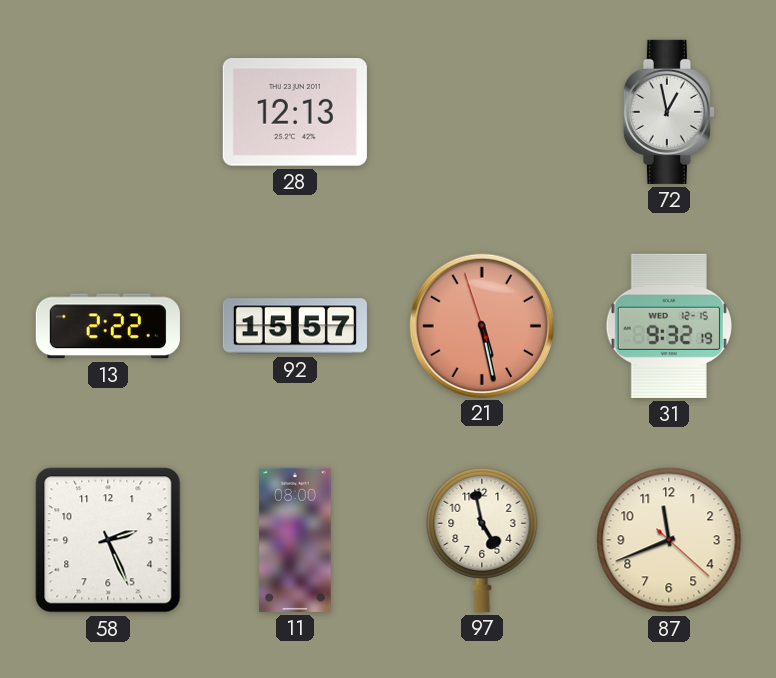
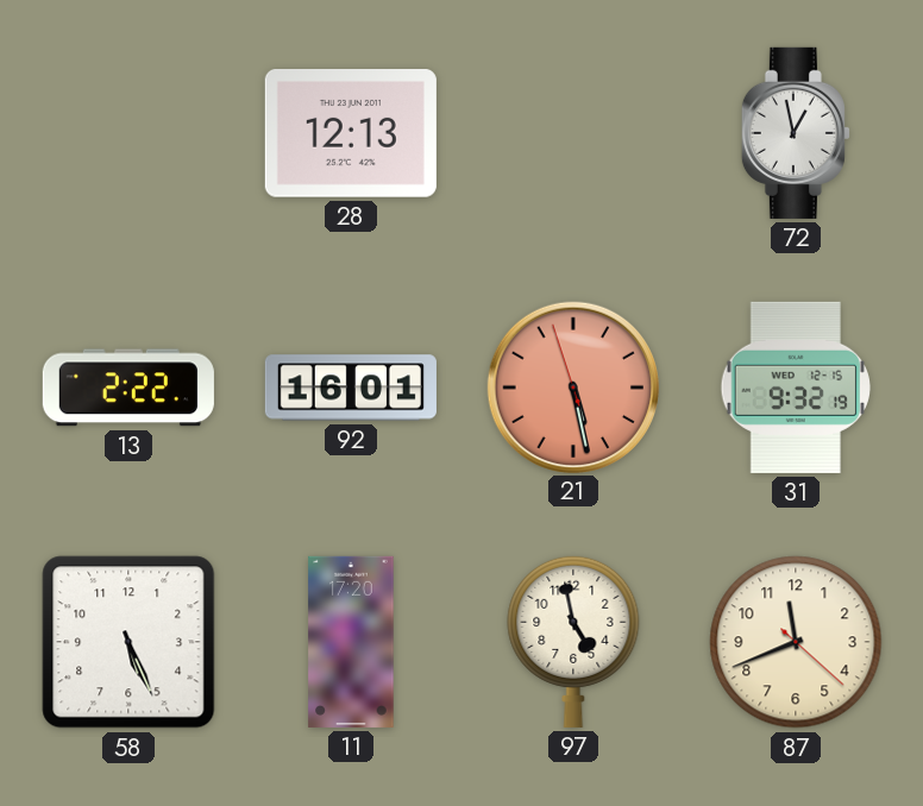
92: 15:57 -> 16:01
58: 2:26 -> 5:26
11: 08:00 -> 17:20
